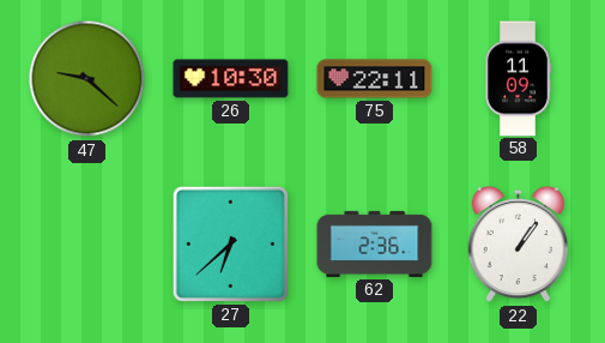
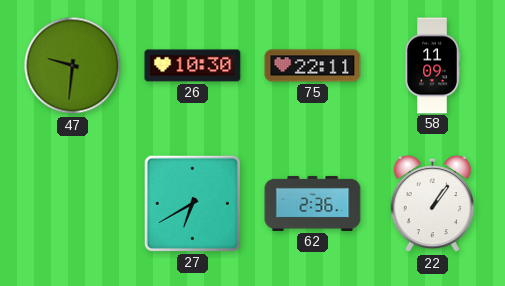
47: 9:22 -> 9:31
27: 6:38 -> 6:40
